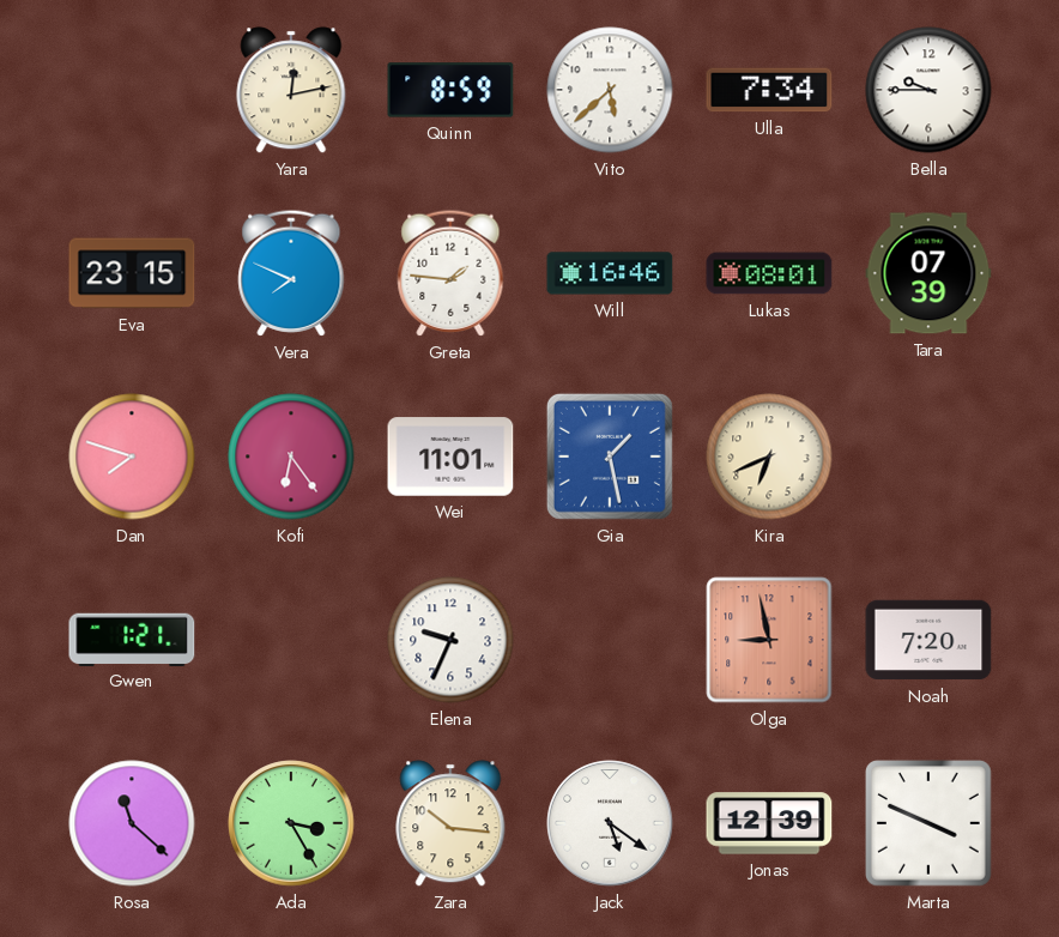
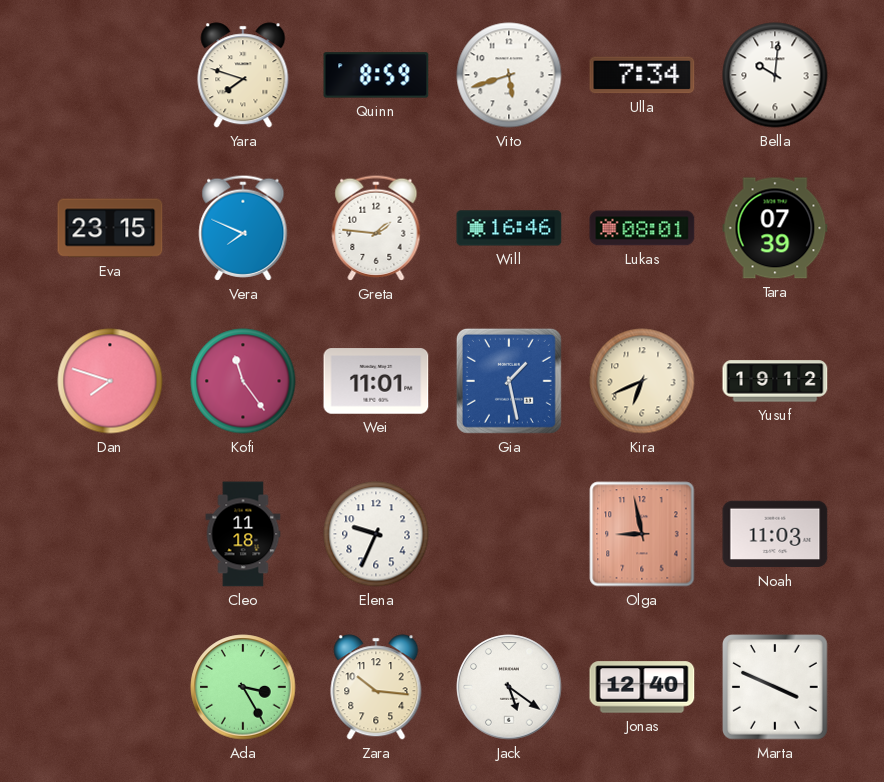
Yara: 12:13 -> 7:48
Vito: 5:38 -> 5:42
Bella: 9:45 -> 10:01
Kofi: 6:24 -> 11:24
Yusuf: none -> 19:12
Gwen: 1:21 -> none
Cleo: none -> 11:18
Noah: 7:20 -> 11:03
Rosa: 11:22 -> none
Jonas: 12:39 -> 12:40
